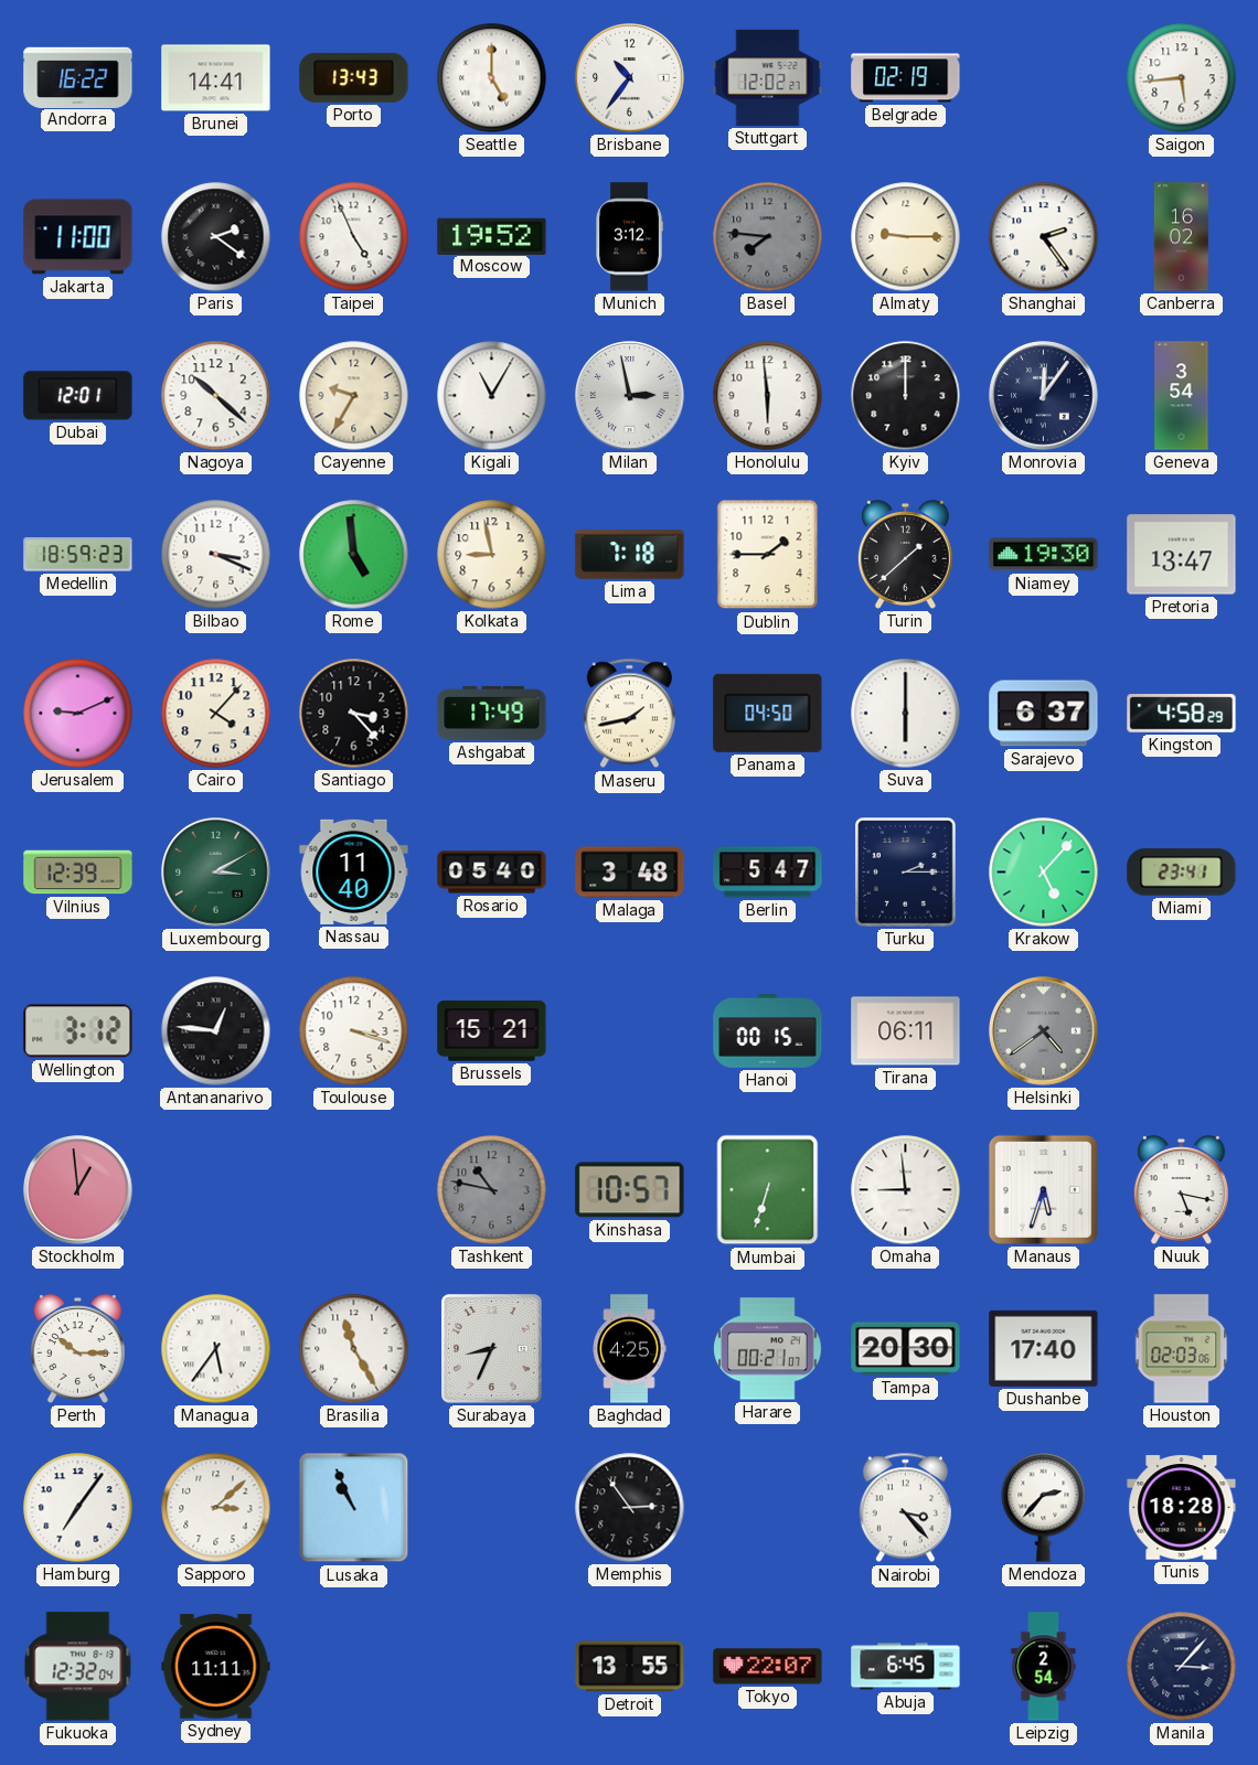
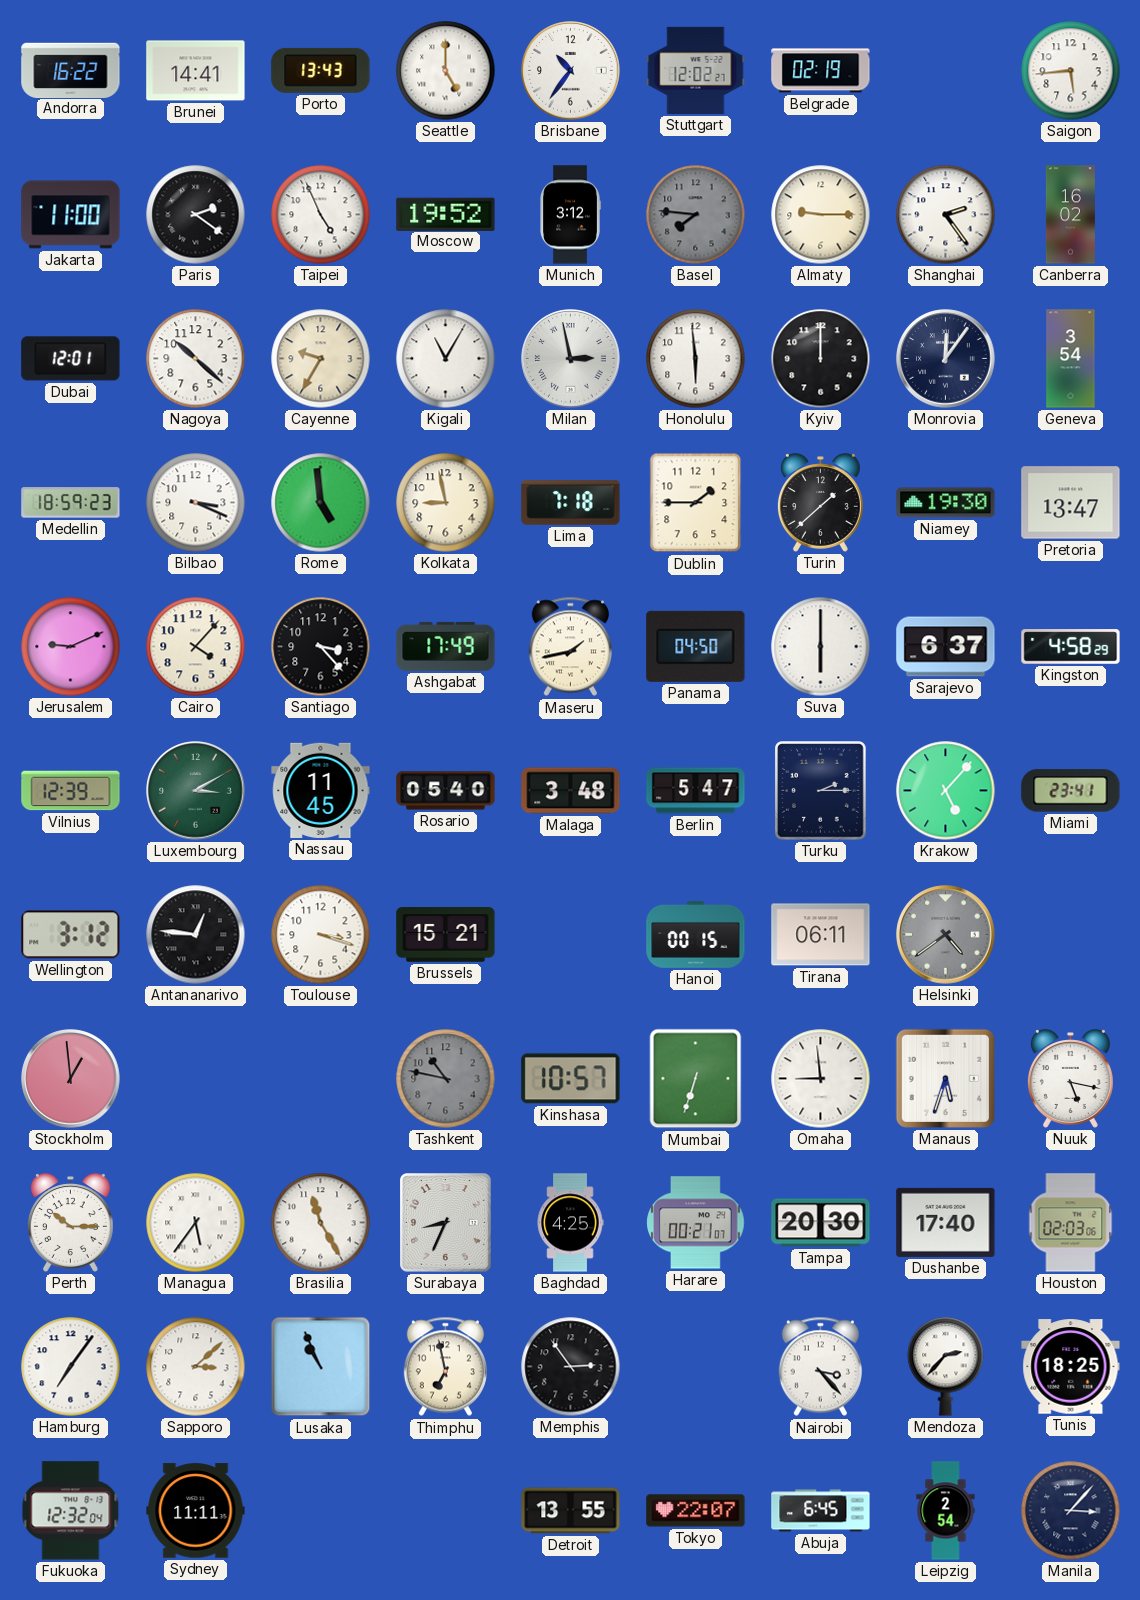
Nassau: 11:40 -> 11:45
Thimphu: none -> 6:58
Tunis: 18:28 -> 18:25
